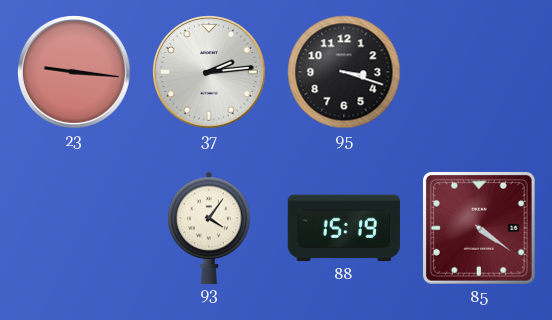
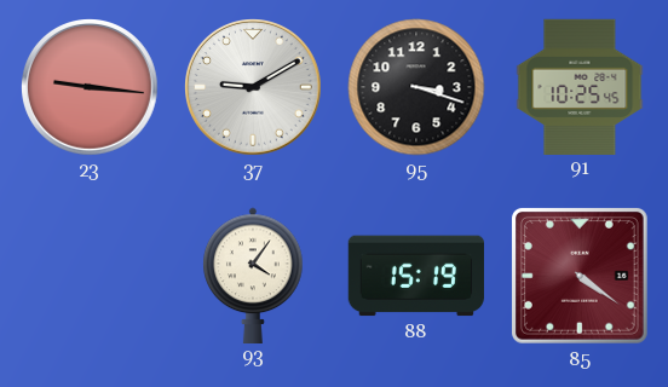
37: 2:14 -> 9:10
91: none -> 10:25
